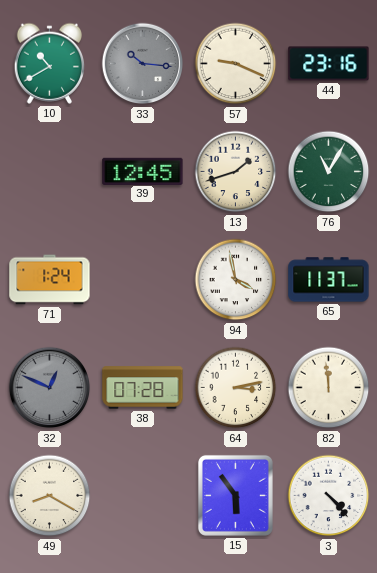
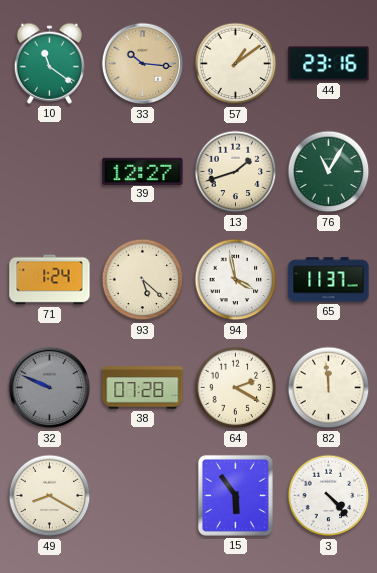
10: 10:40 -> 11:21
33 dial: grey -> champagne
57: 9:19 -> 1:09
39: 12:45 -> 12:27
93: none -> 5:22
32: 12:49 -> 9:49
64: 3:13 -> 2:20
